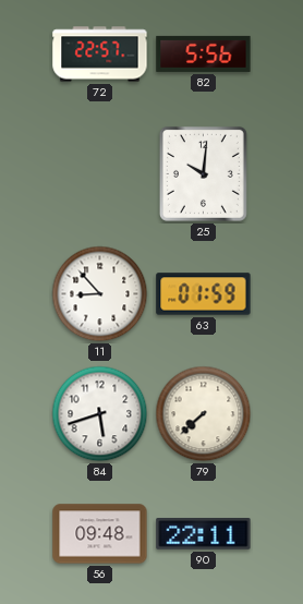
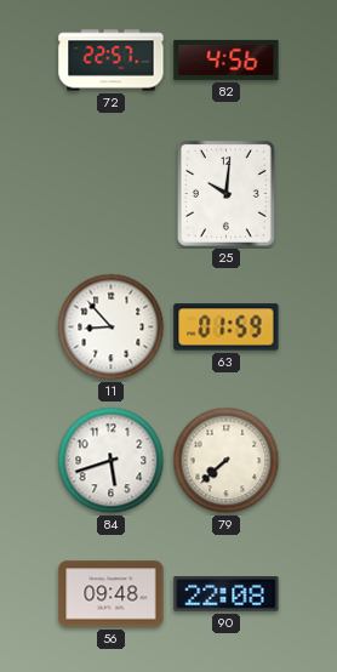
82: 5:56 -> 4:56
90: 22:11 -> 22:08
